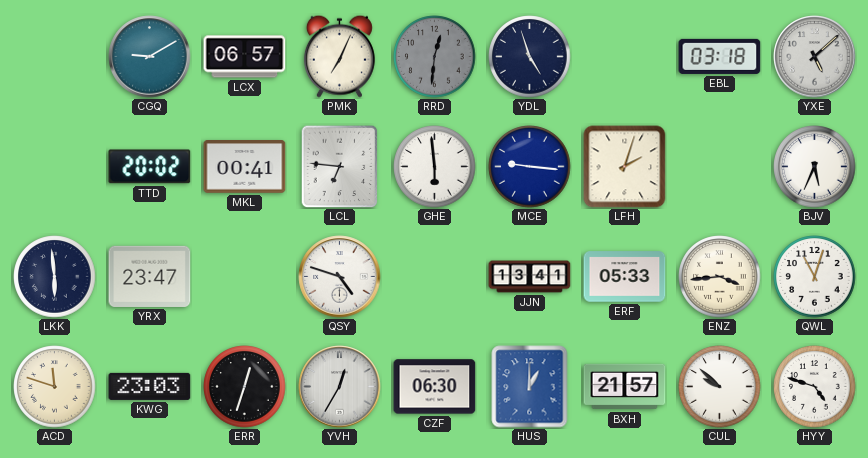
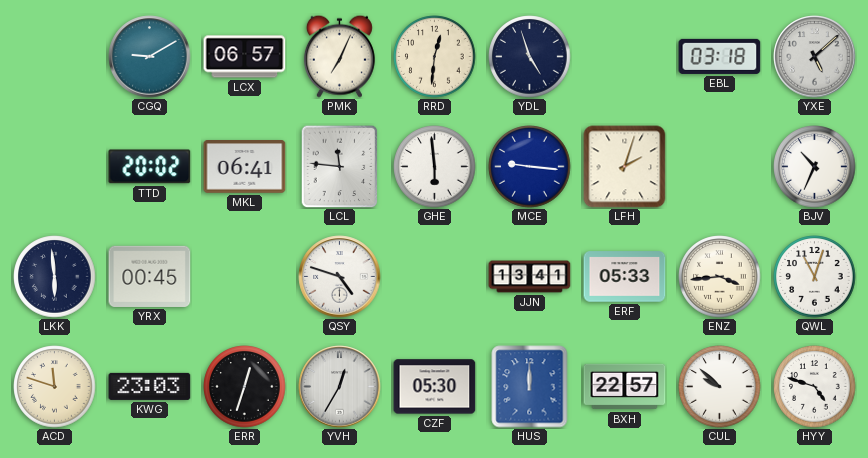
RRD dial: grey -> cream
MKL: 00:41 -> 06:41
LCL: 6:46 -> 11:46
BJV: 5:34 -> 10:34
YRX: 23:47 -> 00:45
CZF: 06:30 -> 05:30
HUS: 1:00 -> 12:00
BXH: 21:57 -> 22:57
